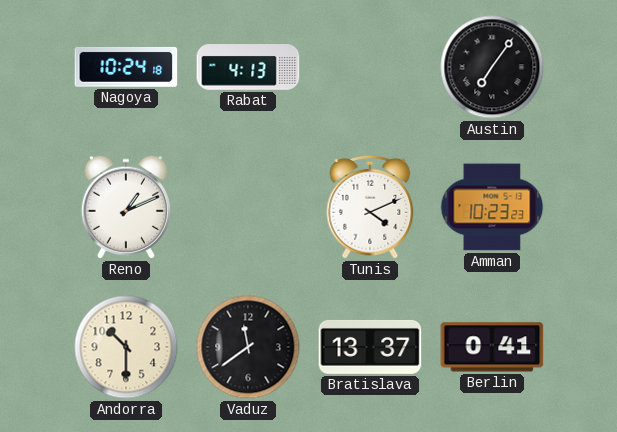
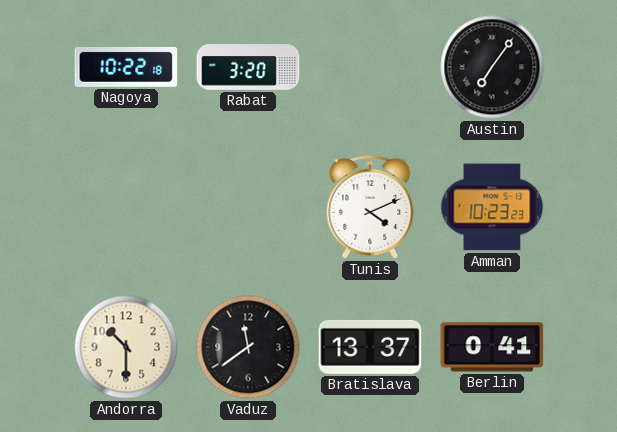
Nagoya: 10:24 -> 10:22
Rabat: 4:13 -> 3:20
Reno: 1:11 -> none
